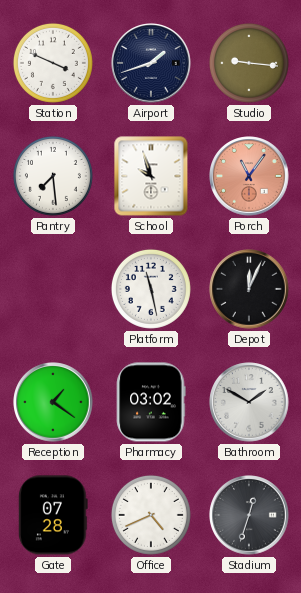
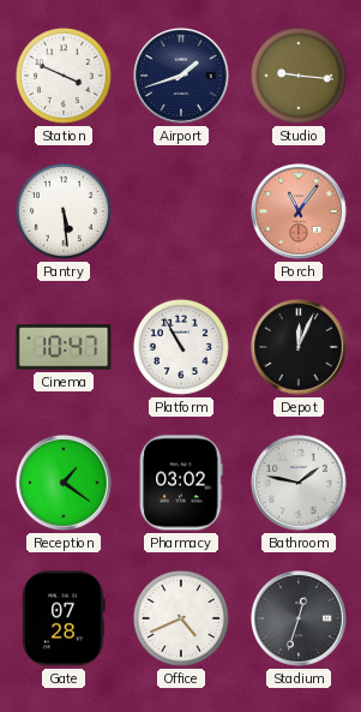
Pantry: 7:29 -> 5:29
School: 9:57 -> none
Cinema: none -> 10:47
Platform: 11:28 -> 10:55
Bathroom: 1:50 -> 1:47
